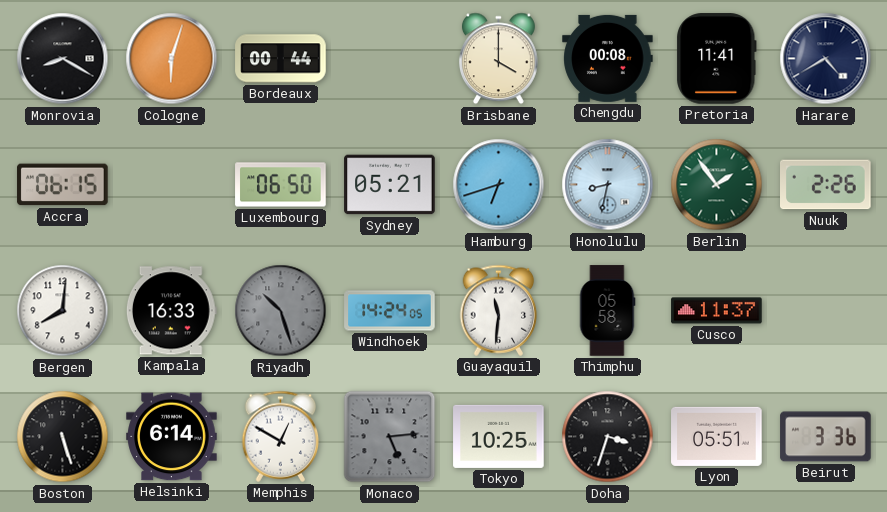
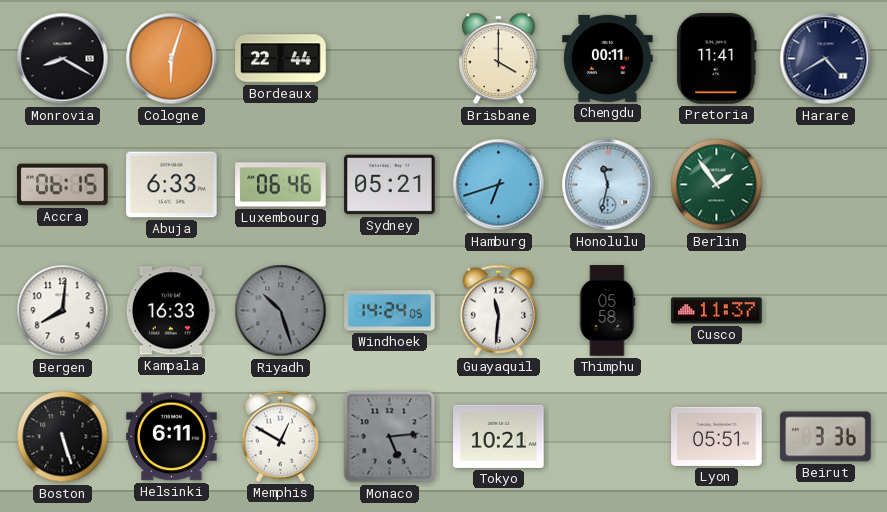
Bordeaux: 00:44 -> 22:44
Chengdu: 00:08 -> 00:11
Abuja: none -> 6:33
Luxembourg: 06:50 -> 06:46
Honolulu: 8:32 -> 11:32
Nuuk: 2:26 -> none
Helsinki: 6:14 -> 6:11
Tokyo: 10:25 -> 10:21
Doha: 3:33 -> none
